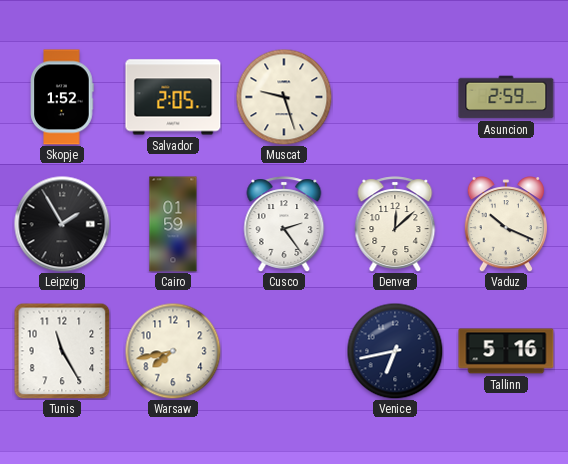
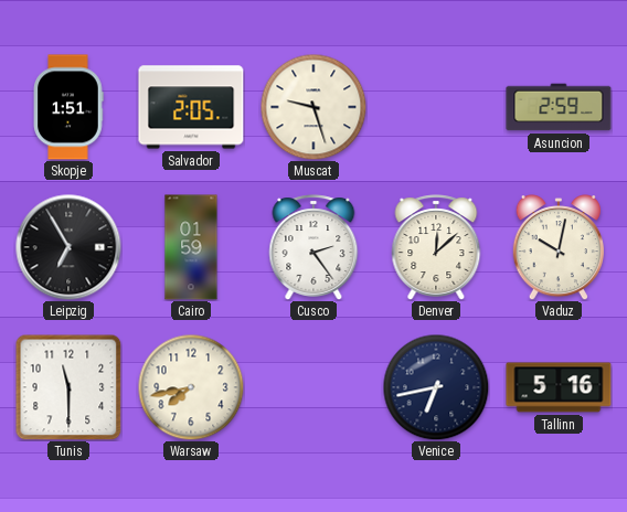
Skopje: 1:52 -> 1:51
Leipzig: 1:55 -> 6:55
Vaduz: 10:19 -> 10:02
Tunis: 11:25 -> 11:30
